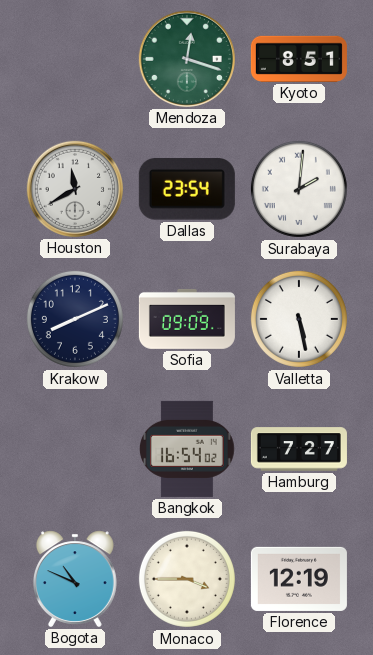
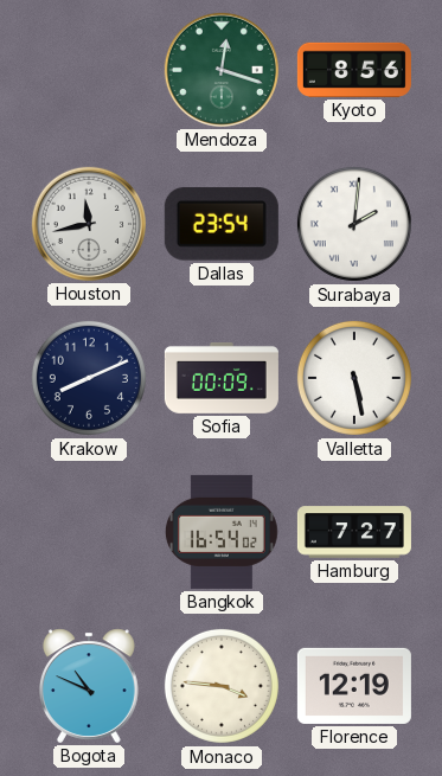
Kyoto: 8:51 -> 8:56
Houston: 11:40 -> 11:43
Sofia: 09:09 -> 00:09
Monaco: 3:45 -> 3:46
